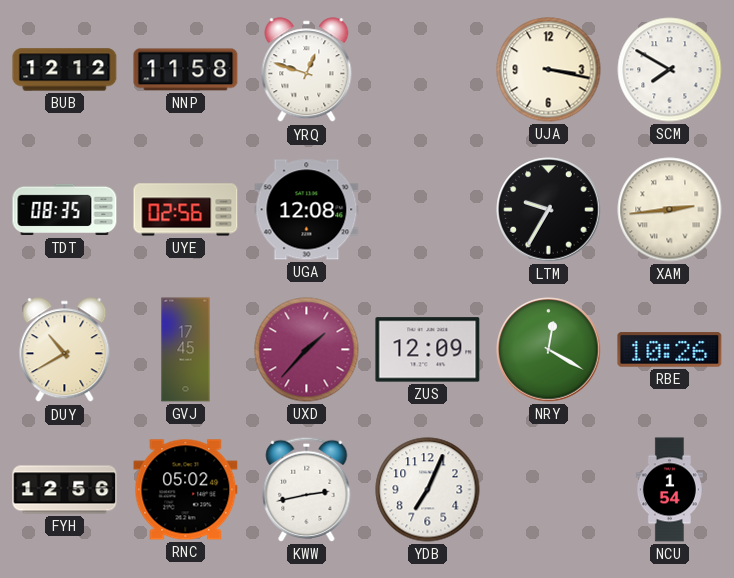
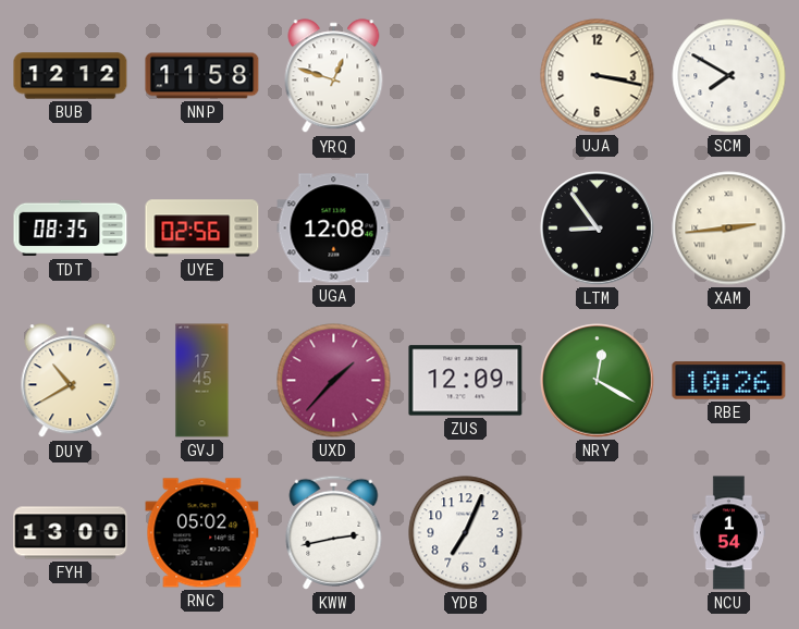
LTM: 9:35 -> 8:54
FYH: 12:56 -> 13:00
